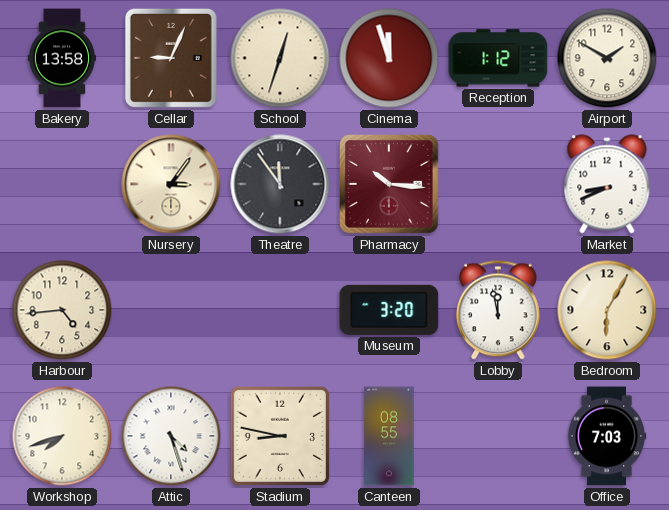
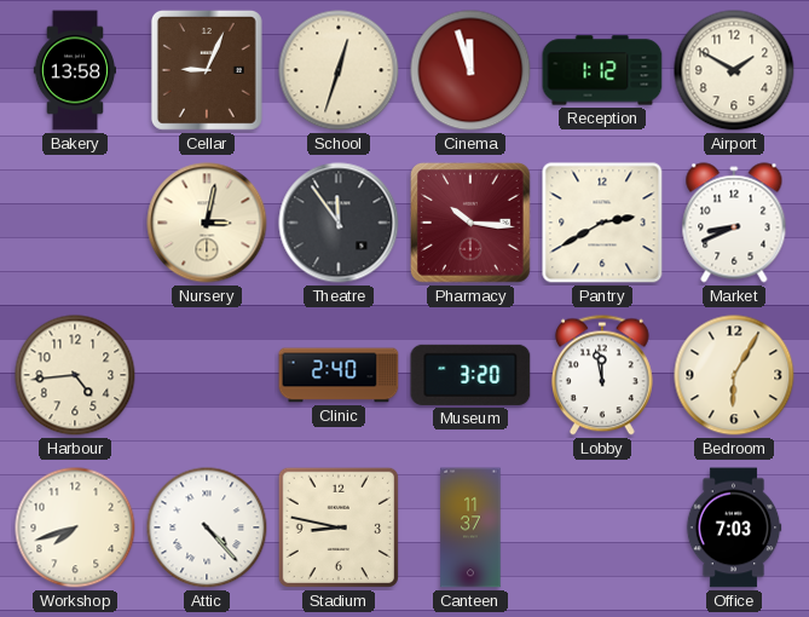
Nursery: 3:06 -> 3:02
Pantry: none -> 2:40
Clinic: none -> 2:40
Attic: 4:27 -> 4:23
Canteen: 08:55 -> 11:37
